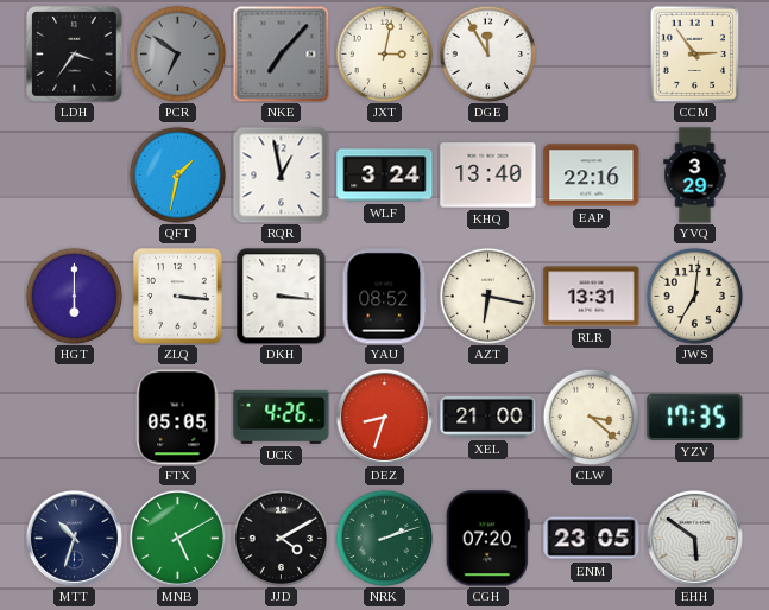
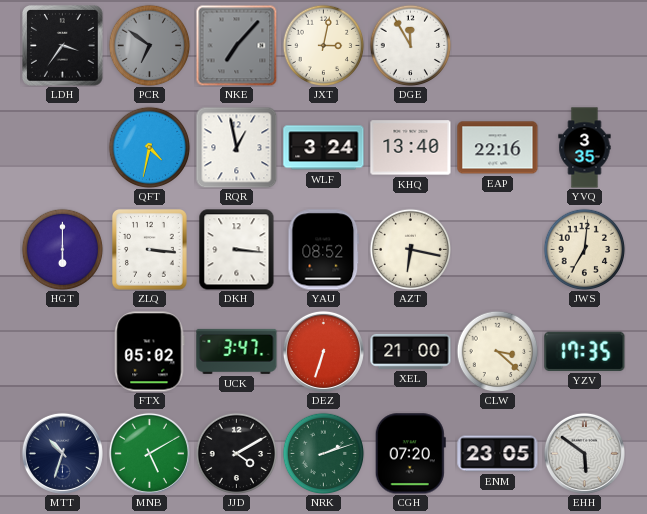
CCM: 2:54 -> none
QFT: 1:32 -> 4:32
YVQ: 3:29 -> 3:35
RLR: 13:31 -> none
FTX: 05:05 -> 05:02
UCK: 4:26 -> 3:47
DEZ: 8:33 -> 6:33
